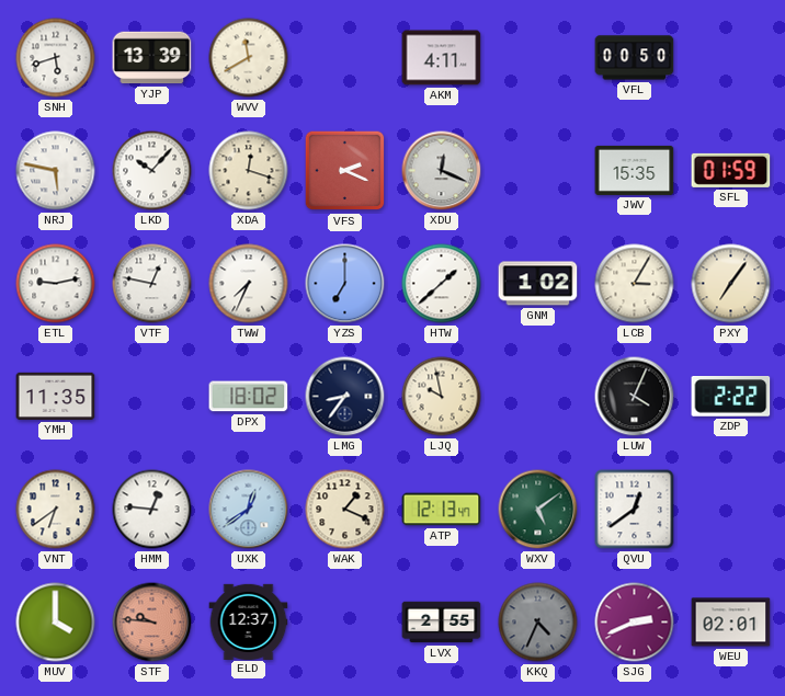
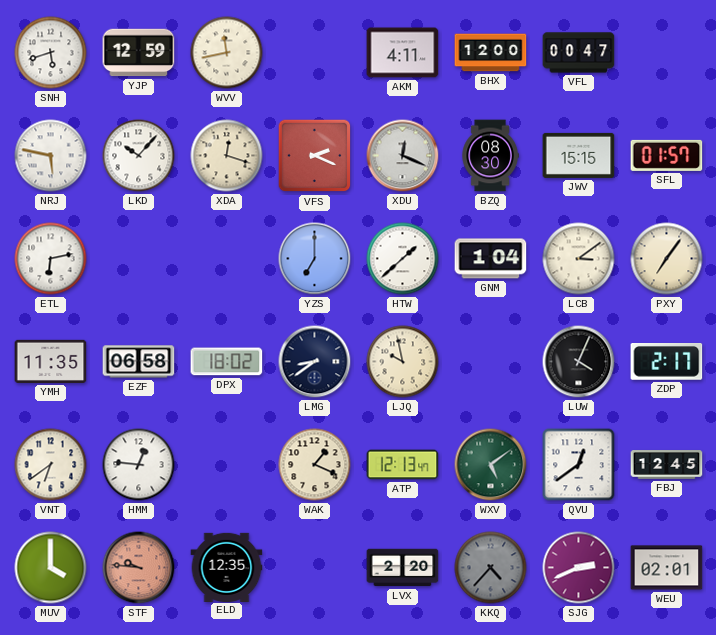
YJP: 13:39 -> 12:59
WVV: 11:40 -> 11:43
BHX: none -> 12:00
VFL: 00:50 -> 00:47
BZQ: none -> 08:30
JWV: 15:35 -> 15:15
SFL: 01:59 -> 01:57
ETL: 9:13 -> 6:13
VTF: 12:47 -> none
TWW: 7:34 -> none
GNM: 1:02 -> 1:04
LCB: 3:05 -> 3:09
EZF: none -> 06:58
LMG: 8:36 -> 8:39
ZDP: 2:22 -> 2:17
UXK: 12:39 -> none
FBJ: none -> 12:45
ELD: 12:37 -> 12:35
LVX: 2:55 -> 2:20
KKQ: 4:34 -> 4:37
